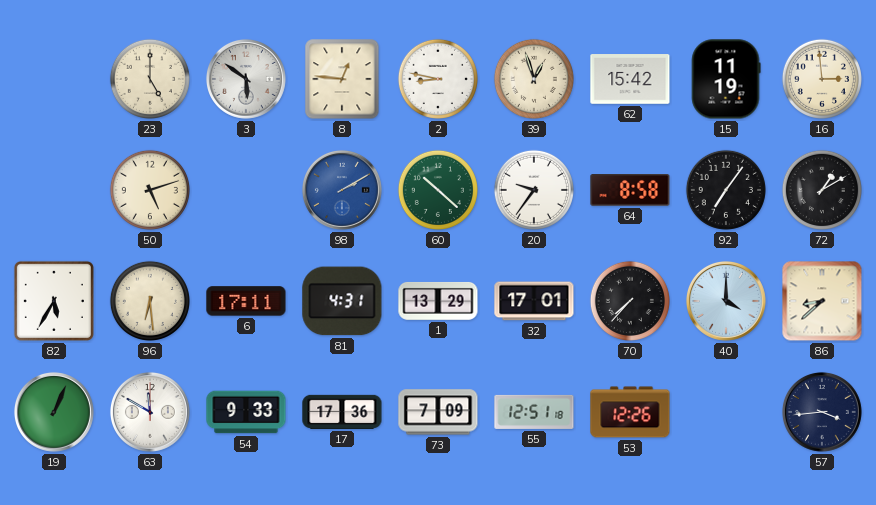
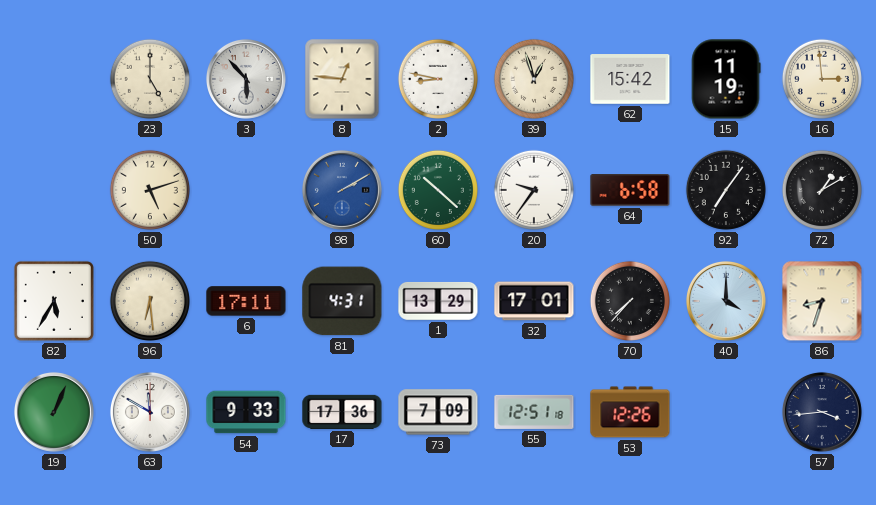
3: 5:51 -> 5:53
64: 8:58 -> 6:58
86: 8:38 -> 8:33
